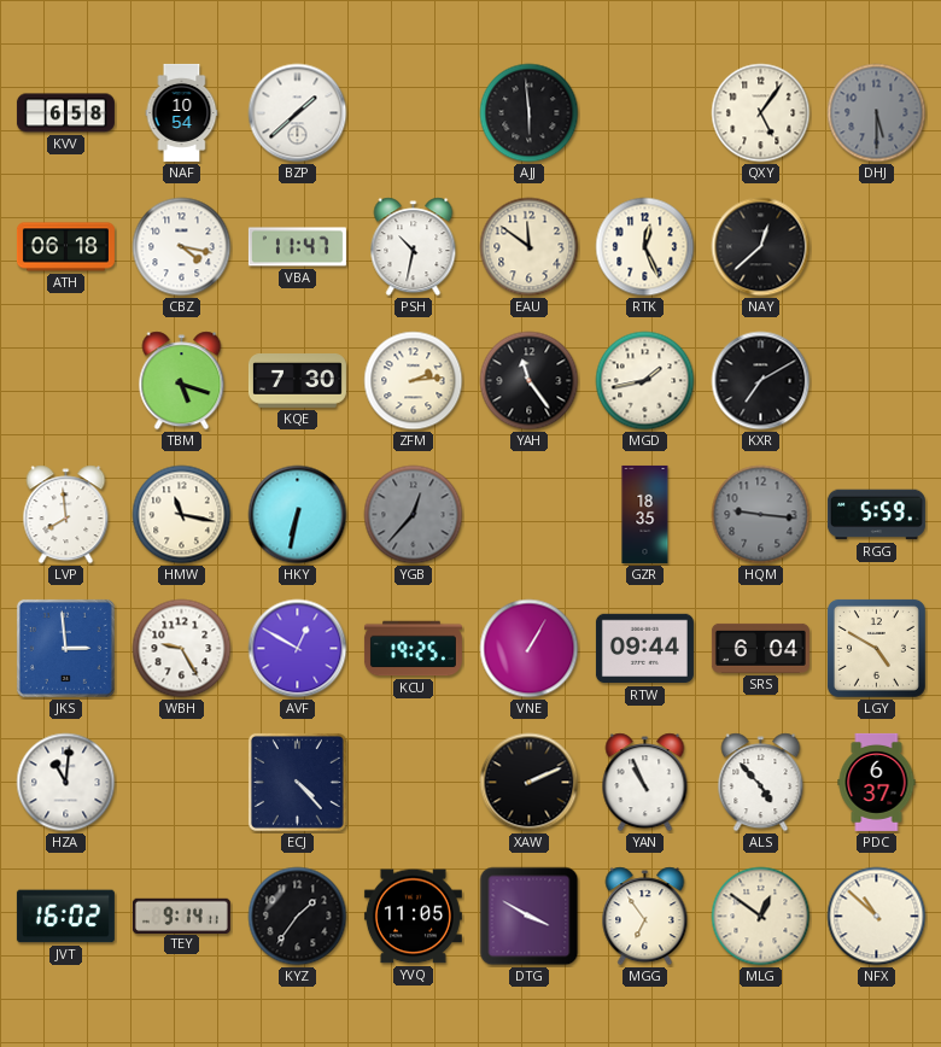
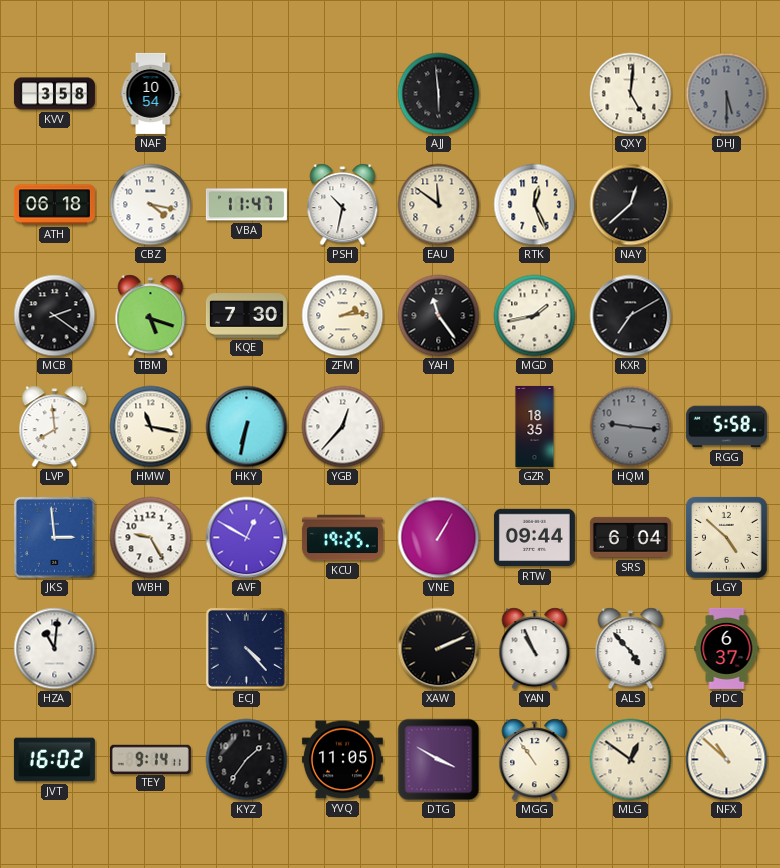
KVV: 6:58 -> 3:58
BZP: 1:38 -> none
QXY: 5:06 -> 5:01
MCB: none -> 2:21
YGB dial: grey -> white
RGG: 5:59 -> 5:58
LGY: 4:50 -> 4:52
MGG: 6:54 -> 10:54
